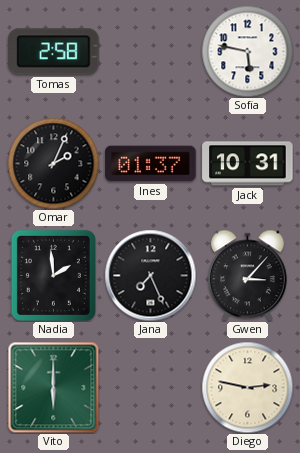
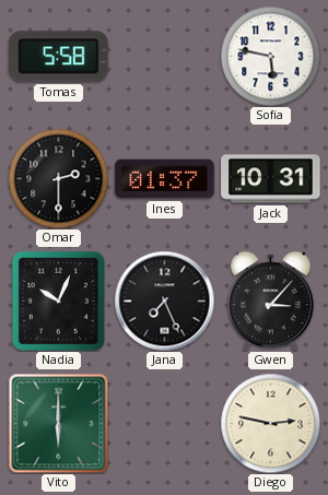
Tomas: 2:58 -> 5:58
Omar: 2:04 -> 2:30
Nadia: 1:59 -> 10:04
